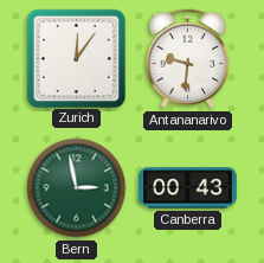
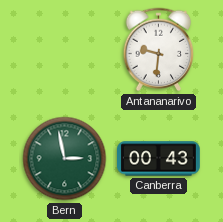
Zurich: 12:06 -> none
